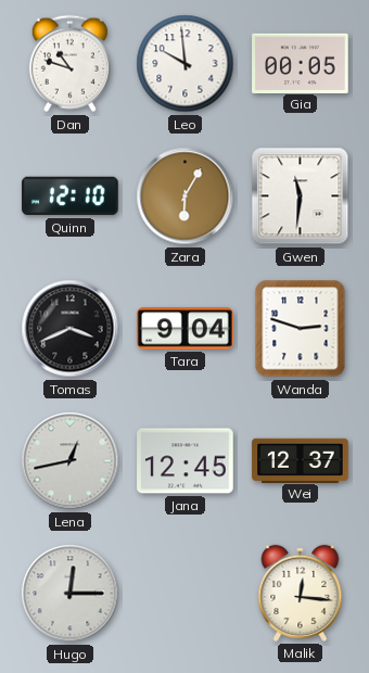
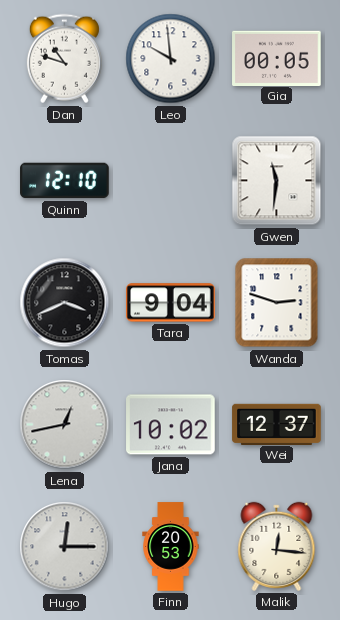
Zara: 6:05 -> none
Jana: 12:45 -> 10:02
Finn: none -> 20:53
